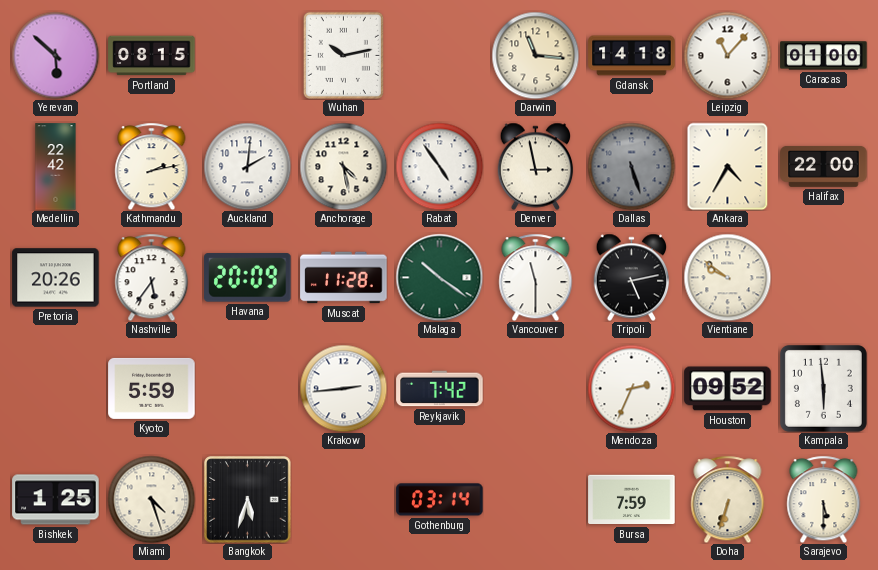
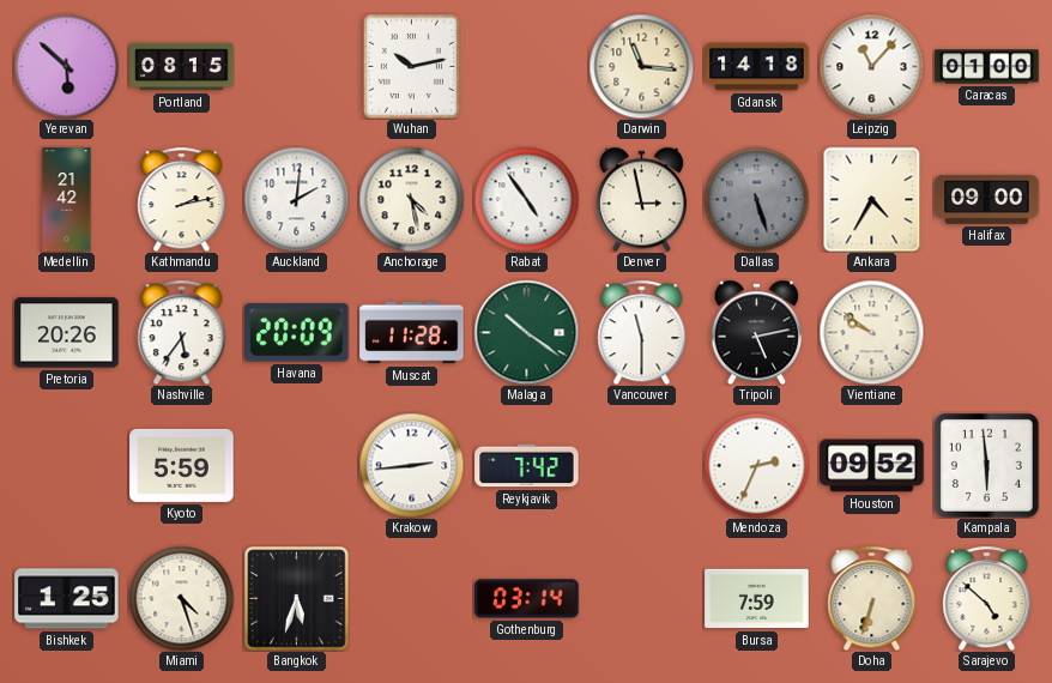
Medellin: 22:42 -> 21:42
Halifax: 22:00 -> 09:00
Sarajevo: 5:30 -> 4:52
